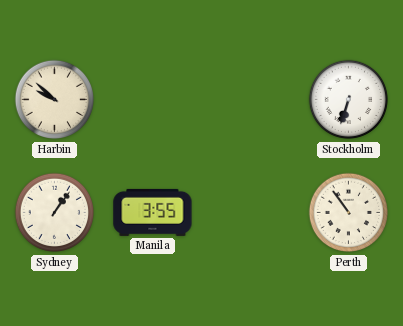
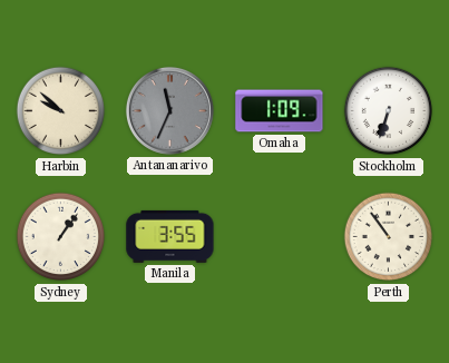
Antananarivo: none -> 11:34
Omaha: none -> 1:09
